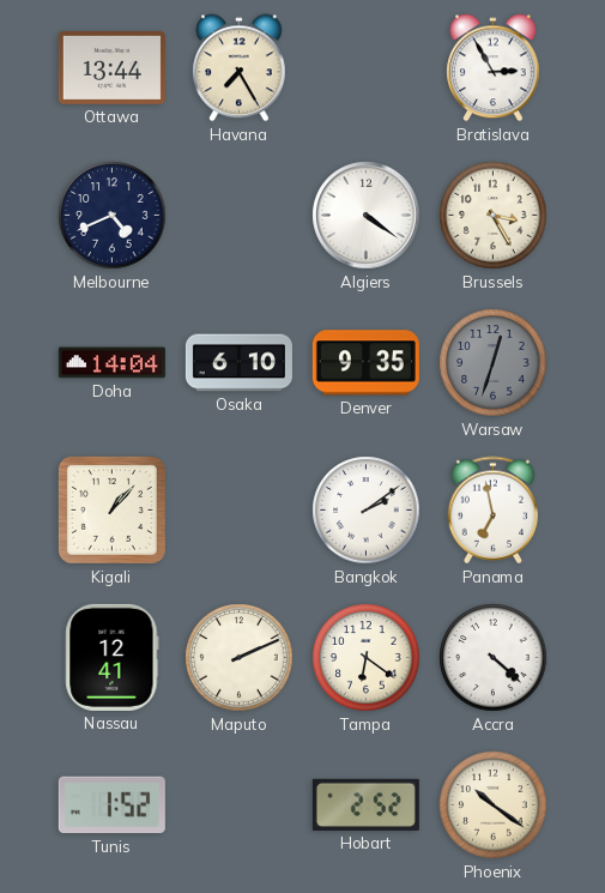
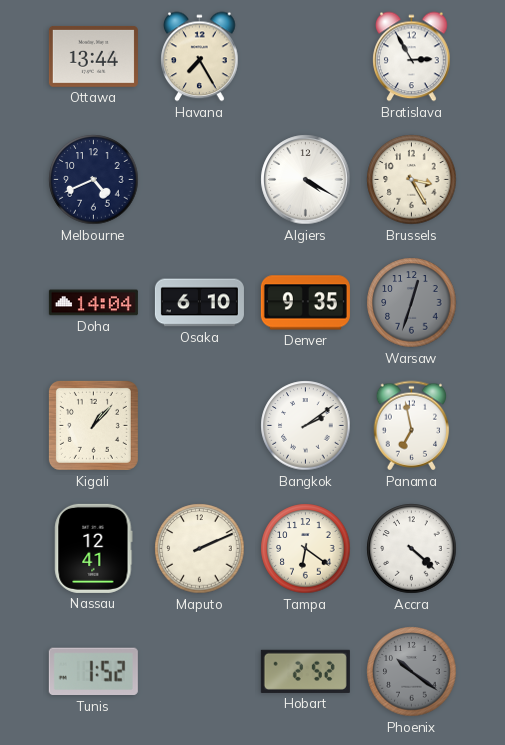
Algiers: 4:21 -> 4:20
Phoenix dial: cream -> grey
